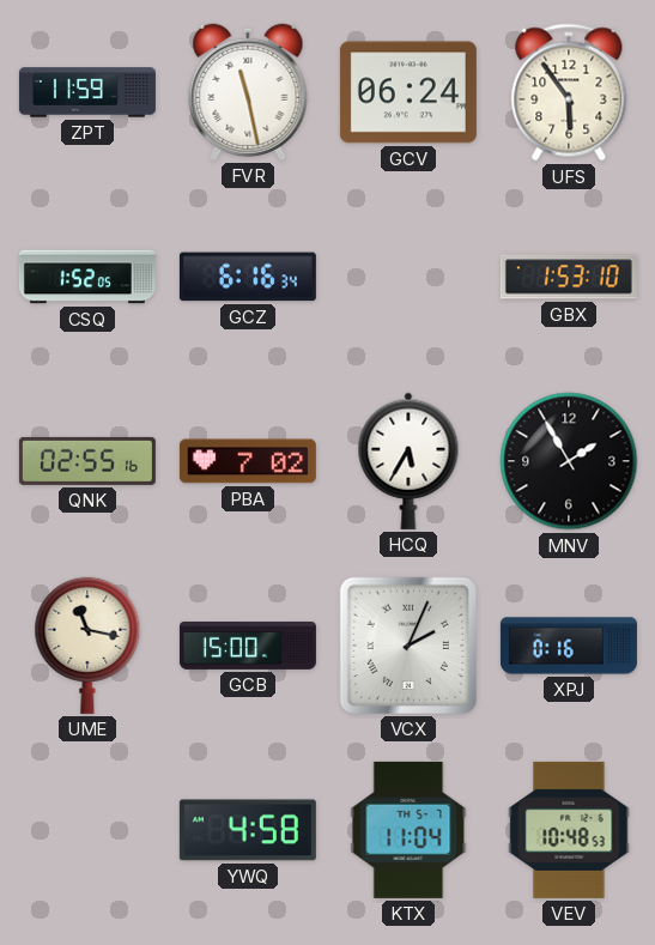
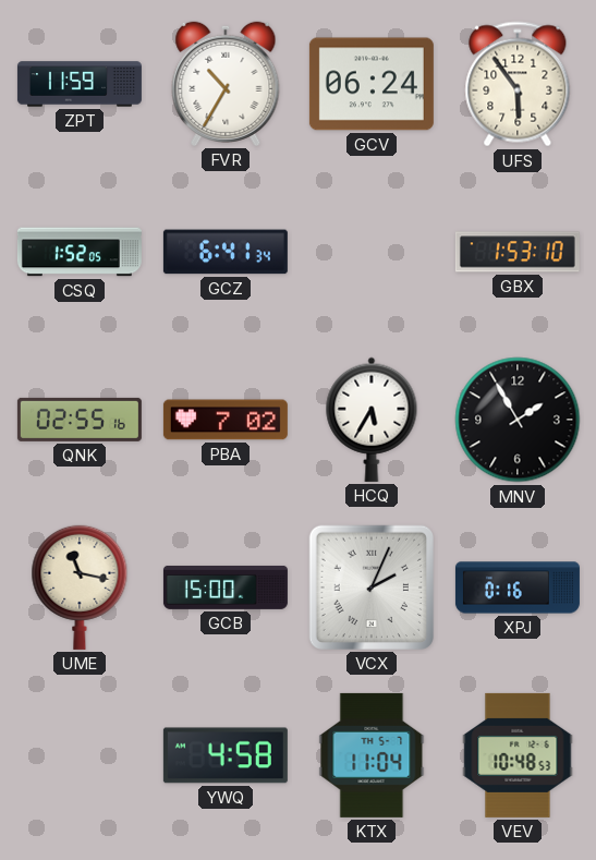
FVR: 11:28 -> 10:35
GCZ: 6:16 -> 6:41
